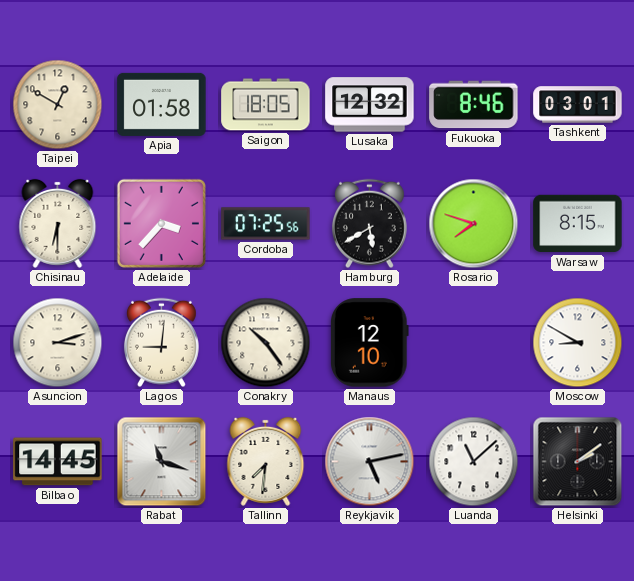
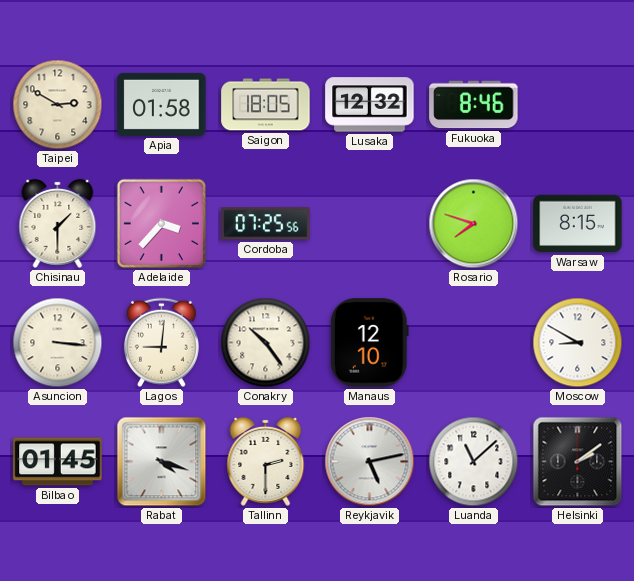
Taipei: 12:50 -> 2:50
Tashkent: 03:01 -> none
Chisinau: 6:30 -> 1:30
Hamburg: 5:40 -> none
Asuncion: 3:12 -> 3:16
Bilbao: 14:45 -> 01:45
Rabat: 11:18 -> 4:18
Tallinn: 7:31 -> 2:30
